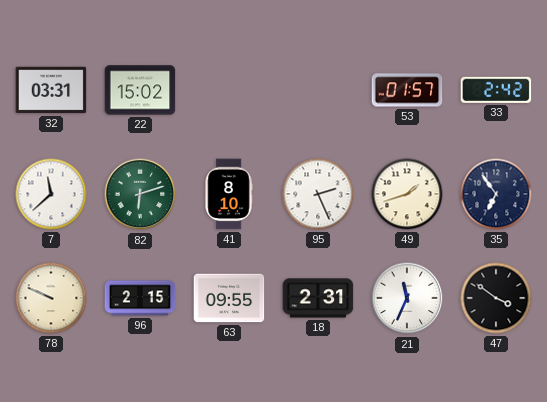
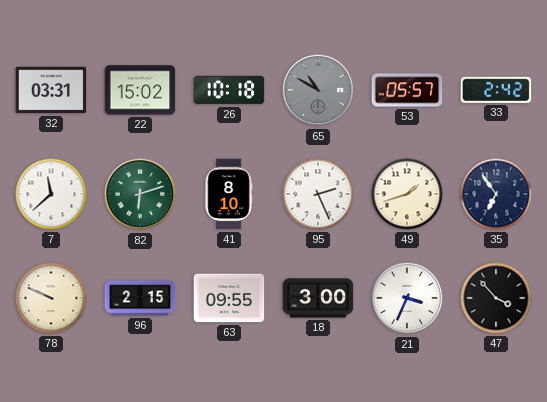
26: none -> 10:18
65: none -> 10:50
53: 01:57 -> 05:57
18: 2:31 -> 3:00
21: 11:34 -> 3:34
47: 3:51 -> 3:53
